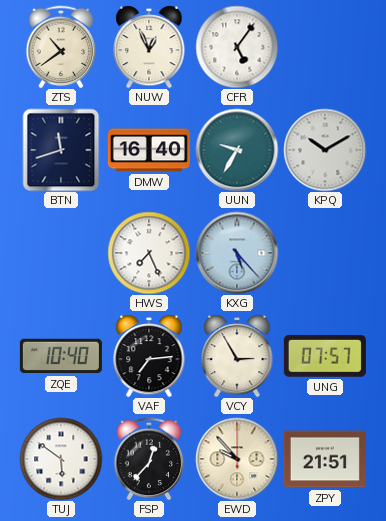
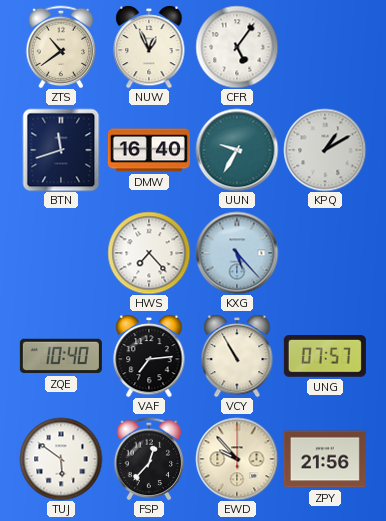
KPQ: 10:10 -> 1:10
HWS: 7:26 -> 7:23
VCY: 2:55 -> 10:55
ZPY: 21:51 -> 21:56
